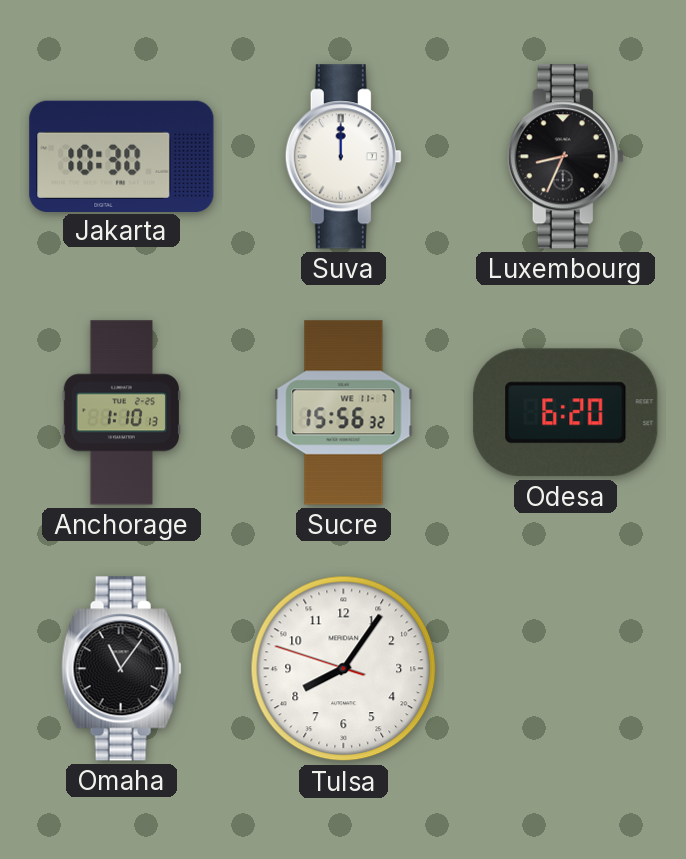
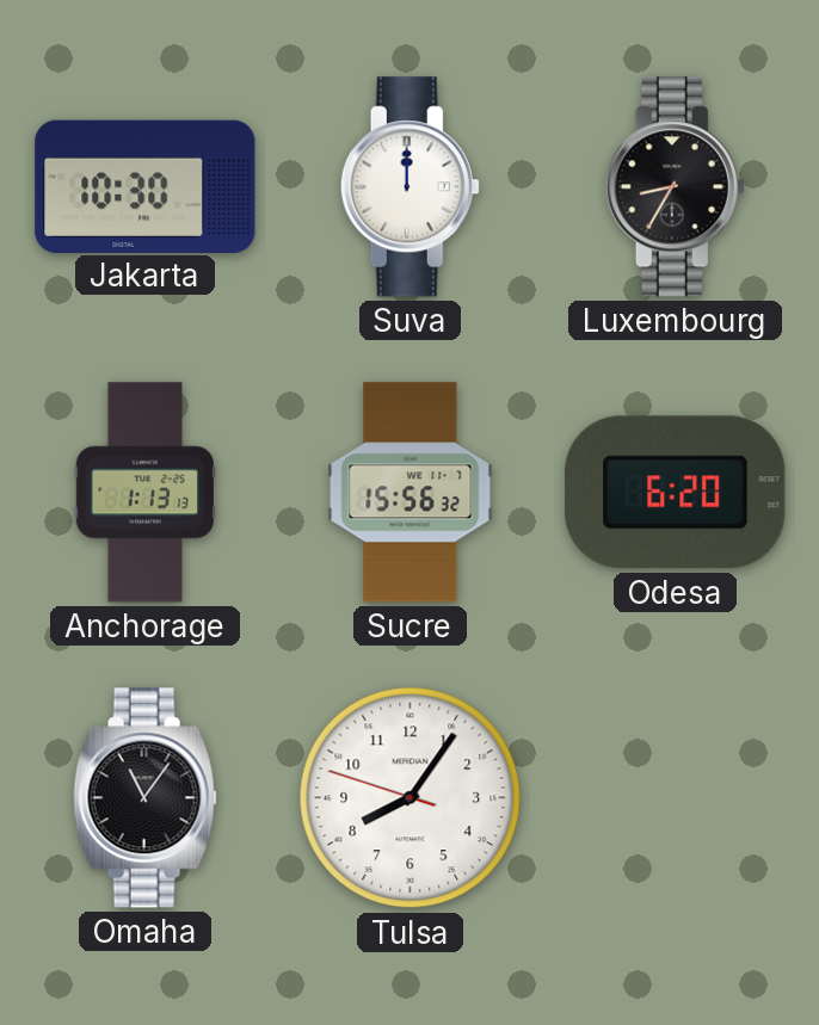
Luxembourg: 8:34 -> 8:35
Anchorage: 1:10 -> 1:13
